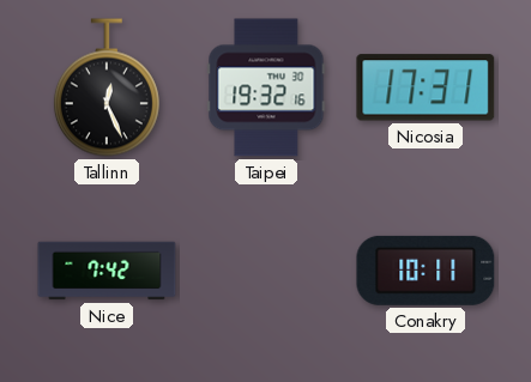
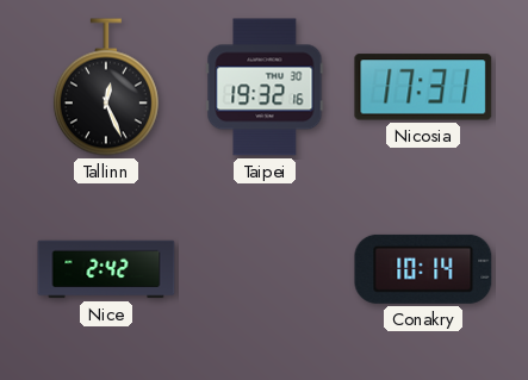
Nice: 7:42 -> 2:42
Conakry: 10:11 -> 10:14
